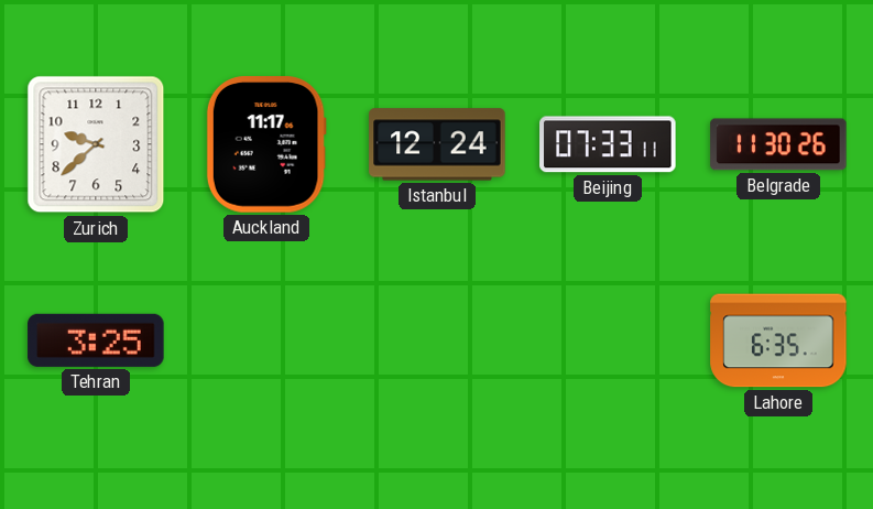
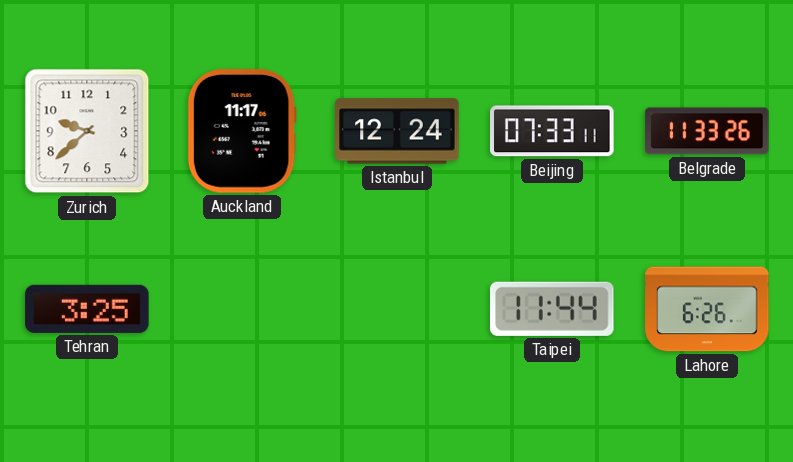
Belgrade: 11:30 -> 11:33
Taipei: none -> 11:44
Lahore: 6:35 -> 6:26
